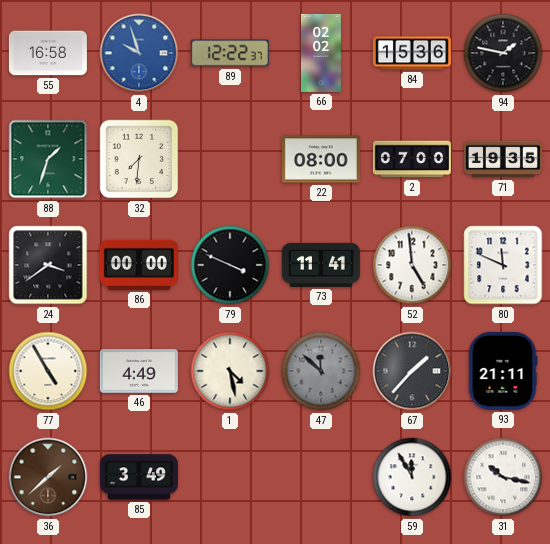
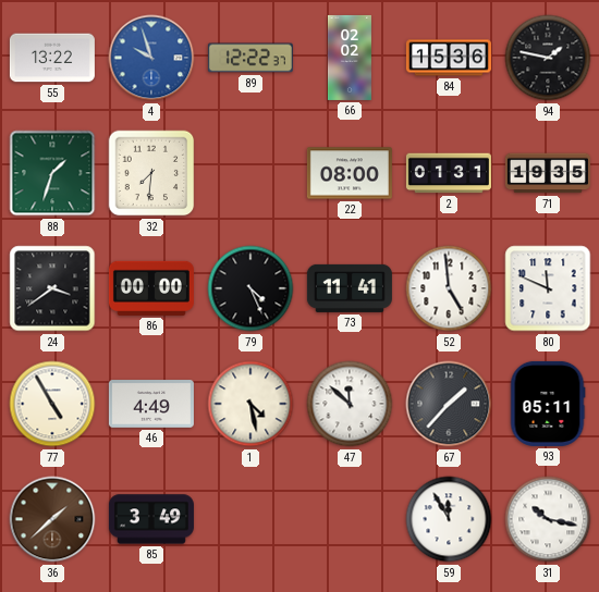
55: 16:58 -> 13:22
2: 07:00 -> 01:31
79: 3:49 -> 4:26
47 dial: grey -> white
93: 21:11 -> 05:11
